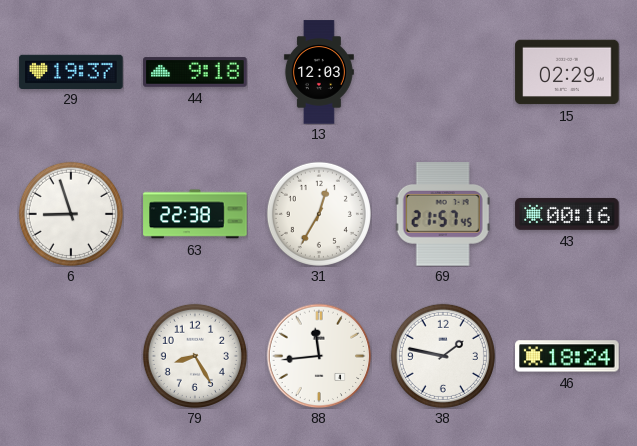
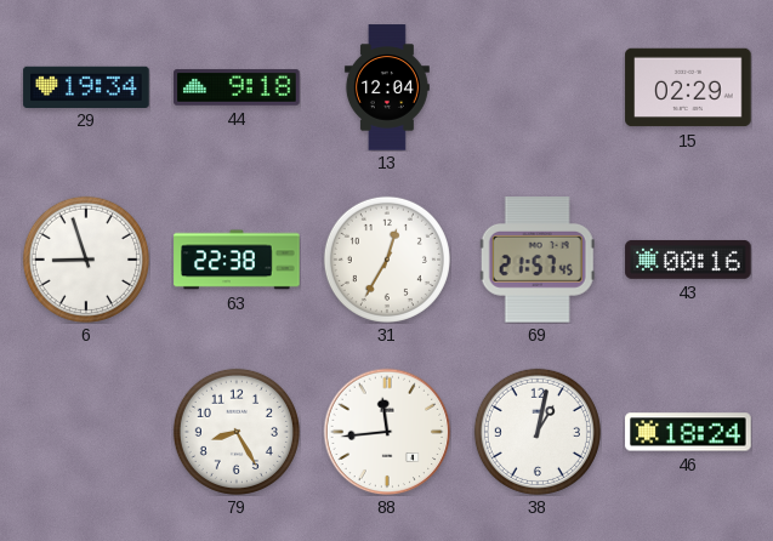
29: 19:37 -> 19:34
13: 12:03 -> 12:04
38: 1:47 -> 1:02
